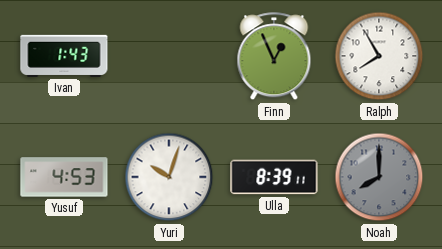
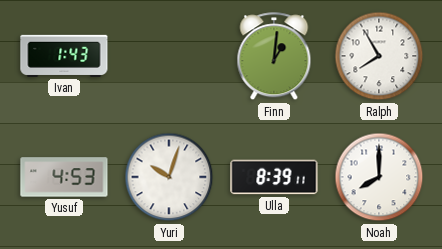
Finn: 12:56 -> 1:01
Noah dial: grey -> white
